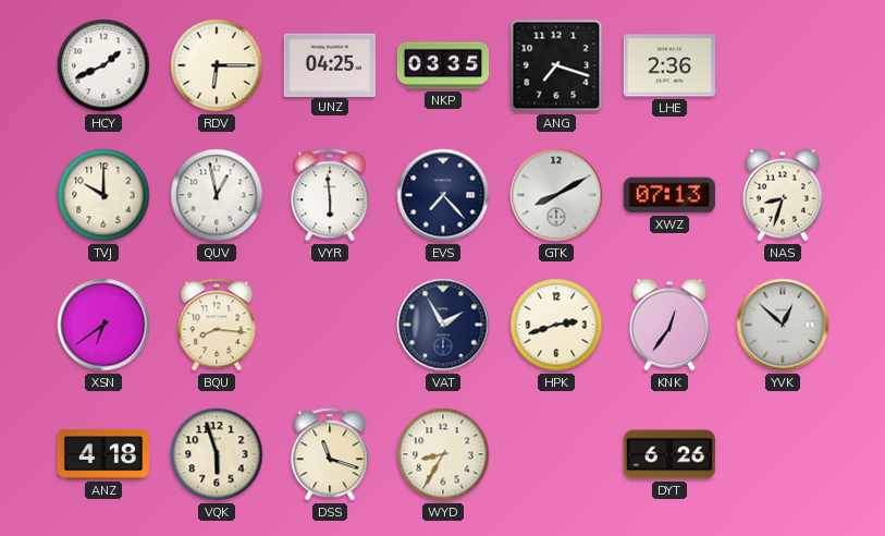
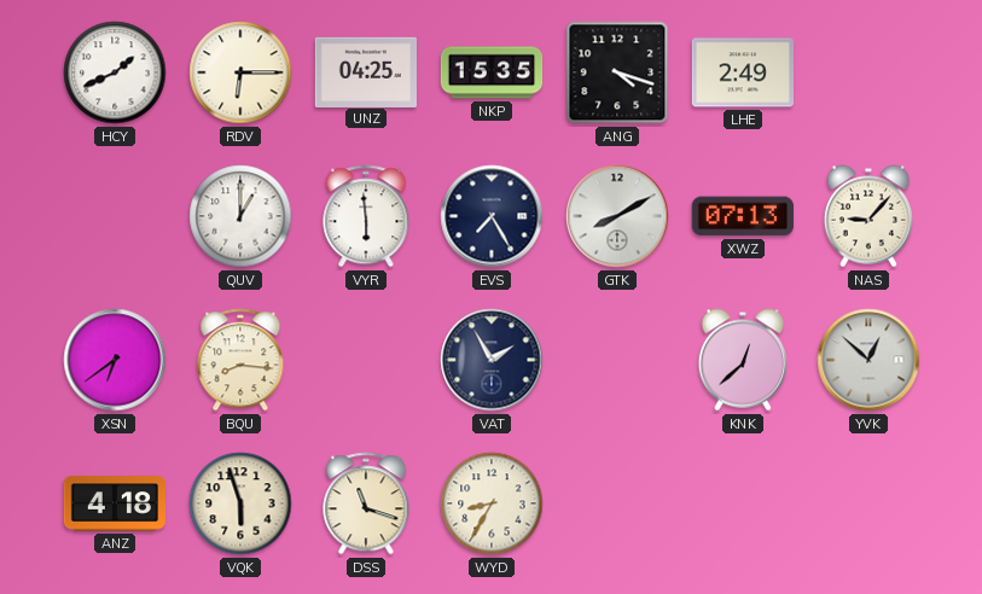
NKP: 03:35 -> 15:35
ANG: 7:18 -> 4:18
LHE: 2:36 -> 2:49
TVJ: 10:00 -> none
QUV: 12:58 -> 1:00
EVS: 7:23 -> 7:25
NAS: 8:33 -> 9:07
HPK: 2:42 -> none
KNK: 12:36 -> 12:38
DYT: 6:26 -> none
